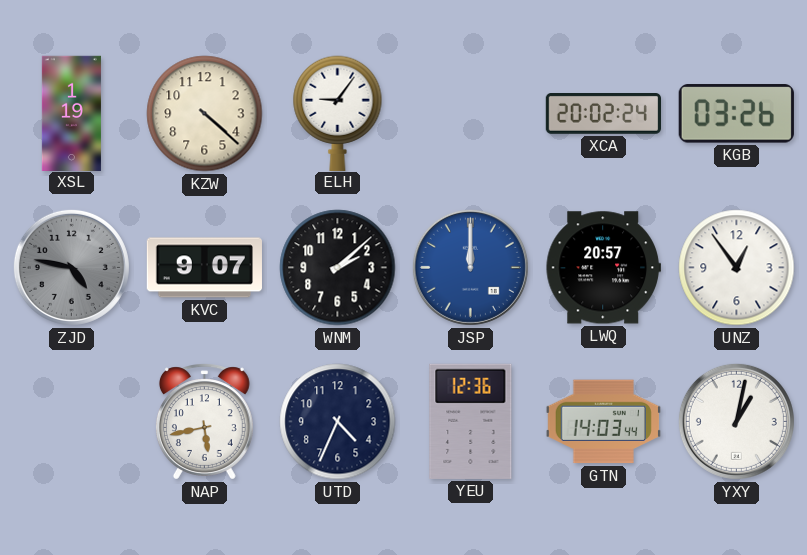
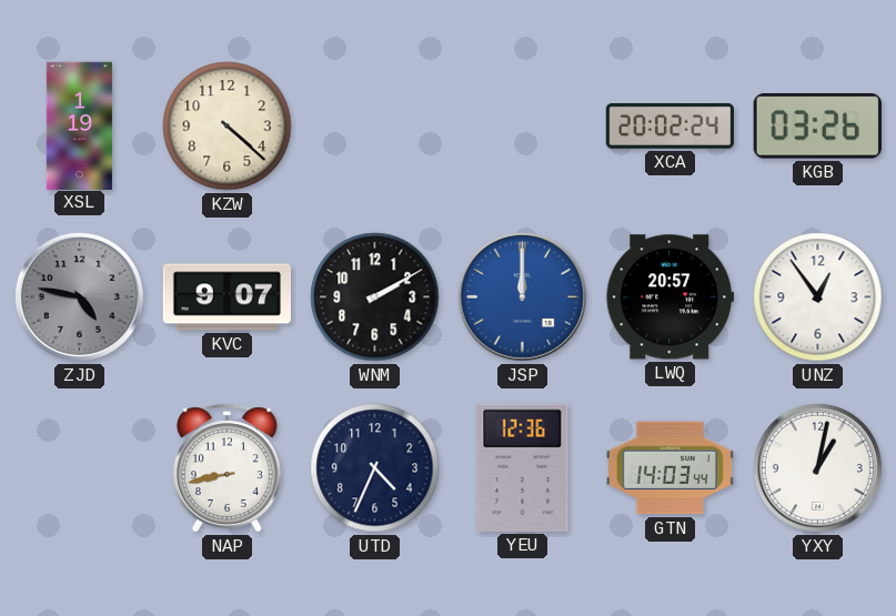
ELH: 9:06 -> none
WNM: 2:08 -> 2:10
NAP: 5:43 -> 8:43
